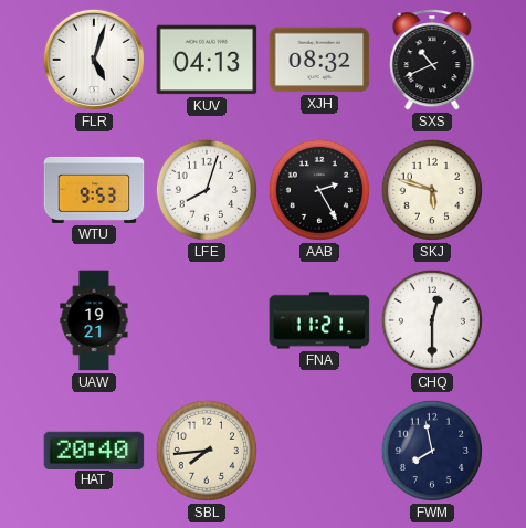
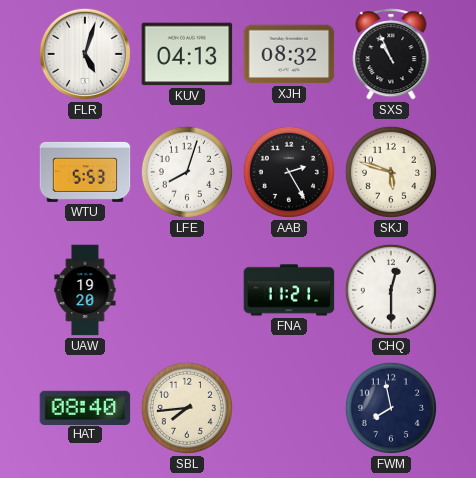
SXS: 10:41 -> 10:56
WTU: 9:53 -> 5:53
UAW: 19:21 -> 19:20
HAT: 20:40 -> 08:40
